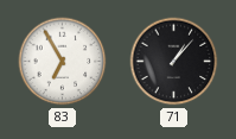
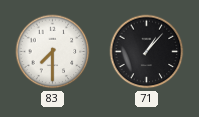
83: 6:55 -> 7:30
